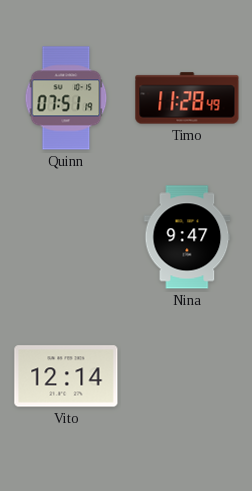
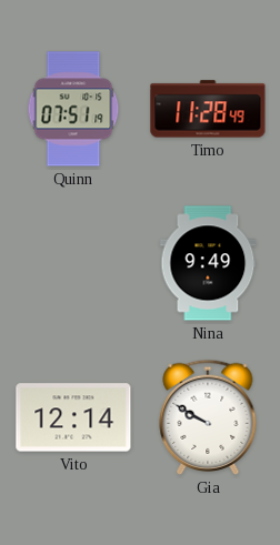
Nina: 9:47 -> 9:49
Gia: none -> 9:50
